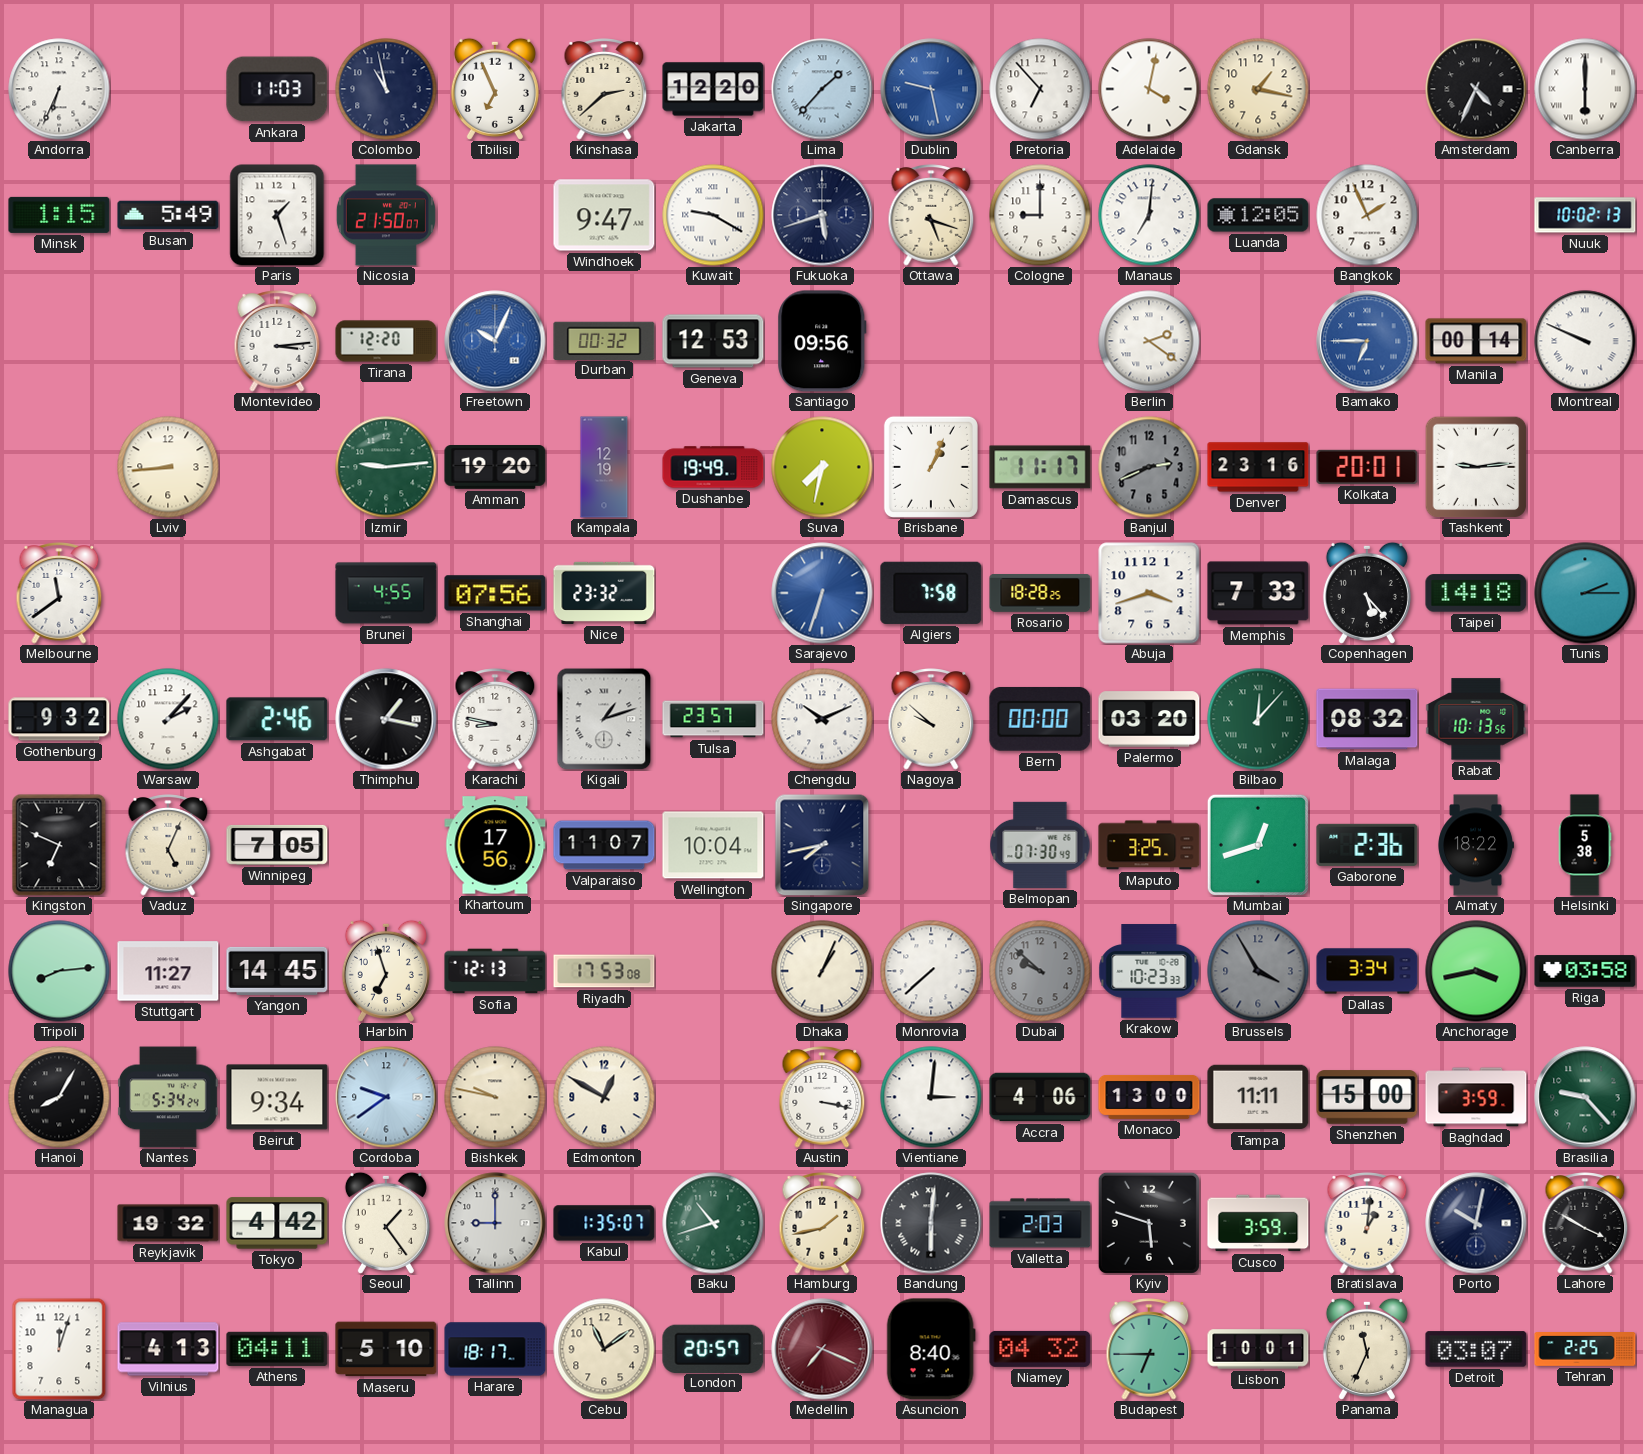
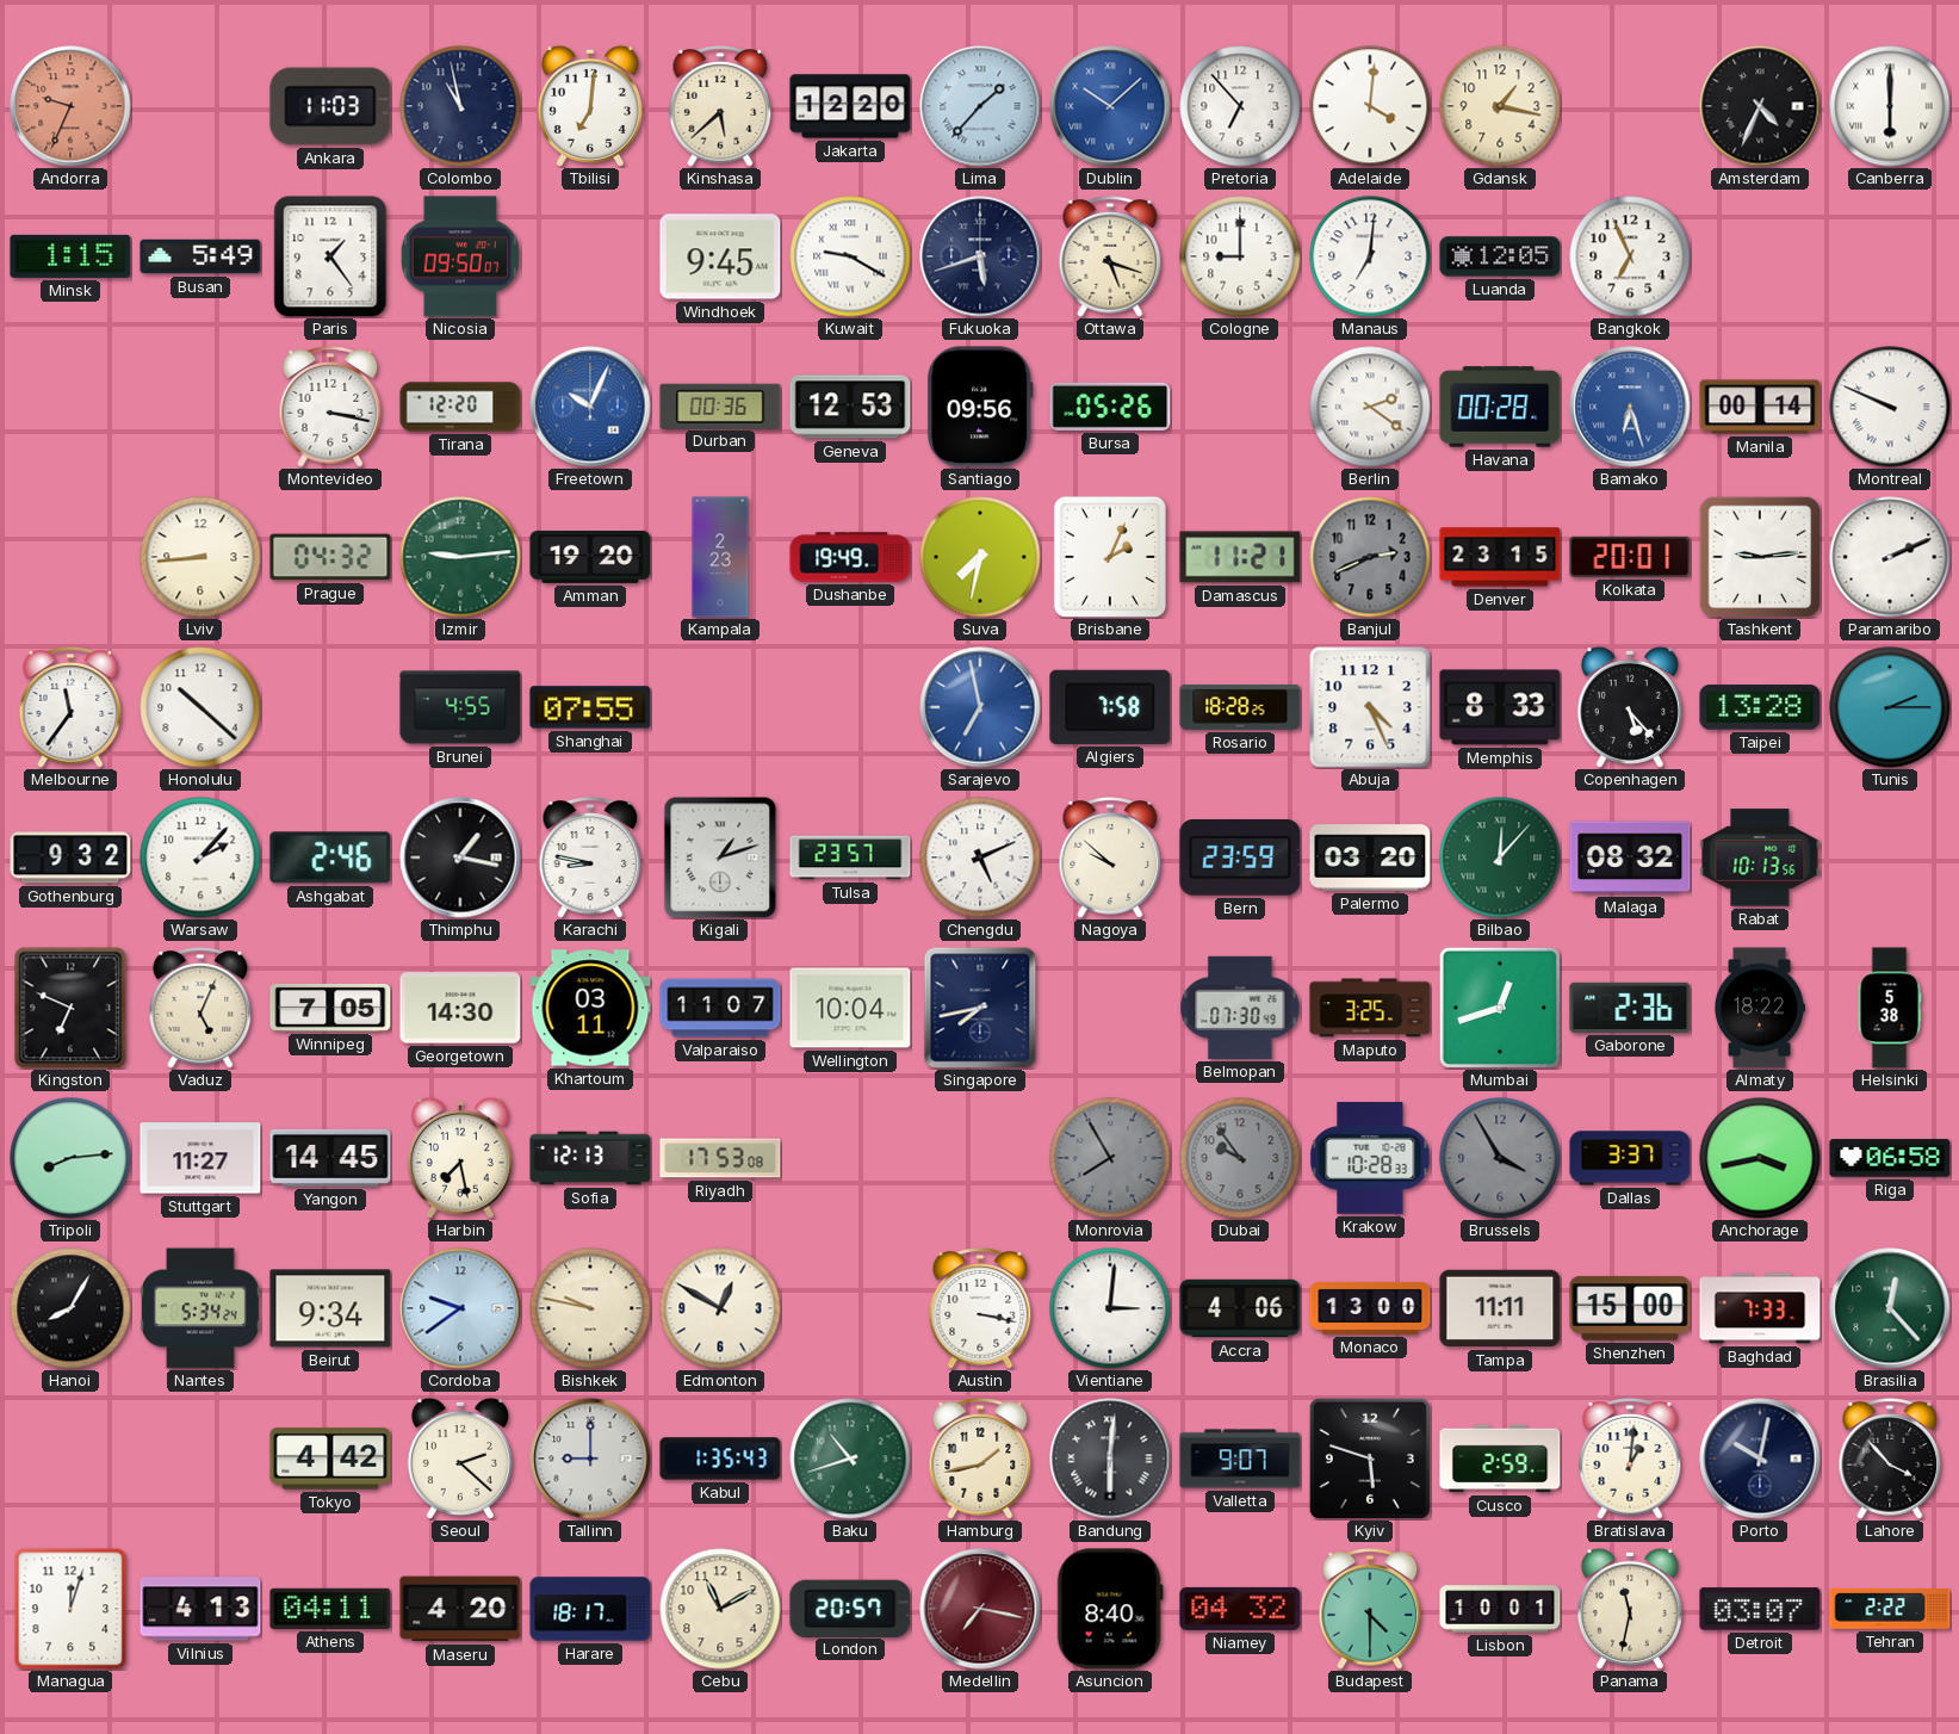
Andorra: 6:34 -> 9:34
Andorra dial: white -> salmon
Tbilisi: 6:56 -> 7:01
Kinshasa: 2:38 -> 5:38
Dublin: 9:28 -> 10:08
Adelaide: 4:02 -> 4:01
Paris: 1:27 -> 1:24
Nicosia: 21:50 -> 09:50
Windhoek: 9:47 -> 9:45
Bangkok: 1:56 -> 6:56
Nuuk: 10:02 -> none
Montevideo: 3:14 -> 3:17
Durban: 00:32 -> 00:36
Bursa: none -> 05:26
Havana: none -> 00:28
Bamako: 6:45 -> 6:27
Prague: none -> 04:32
Kampala: 12:19 -> 2:23
Brisbane: 1:04 -> 2:04
Damascus: 11:17 -> 11:21
Denver: 23:16 -> 23:15
Paramaribo: none -> 2:11
Melbourne: 11:39 -> 11:36
Honolulu: none -> 10:22
Shanghai: 07:56 -> 07:55
Nice: 23:32 -> none
Sarajevo: 6:33 -> 6:58
Abuja: 3:42 -> 4:26
Memphis: 7:33 -> 8:33
Taipei: 14:18 -> 13:28
Chengdu: 10:11 -> 5:11
Bern: 00:00 -> 23:59
Georgetown: none -> 14:30
Khartoum: 17:56 -> 03:11
Harbin: 6:57 -> 7:28
Dhaka: 1:04 -> none
Monrovia: 7:38 -> 7:55
Monrovia dial: white -> grey
Dubai: 9:52 -> 9:54
Krakow: 10:23 -> 10:28
Dallas: 3:34 -> 3:37
Riga: 03:58 -> 06:58
Baghdad: 3:59 -> 7:33
Brasilia: 9:23 -> 12:23
Reykjavik: 19:32 -> none
Seoul: 1:24 -> 2:22
Kabul: 1:35:07 -> 1:35:43
Valletta: 2:03 -> 9:07
Cusco: 3:59 -> 2:59
Lahore: 3:50 -> 3:53
Maseru: 5:10 -> 4:20
Cebu: 11:09 -> 11:10
Medellin: 7:19 -> 7:17
Budapest: 6:45 -> 4:30
Panama: 11:34 -> 11:32
Tehran: 2:25 -> 2:22
